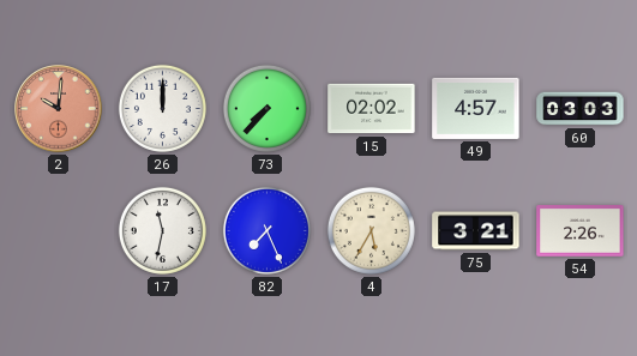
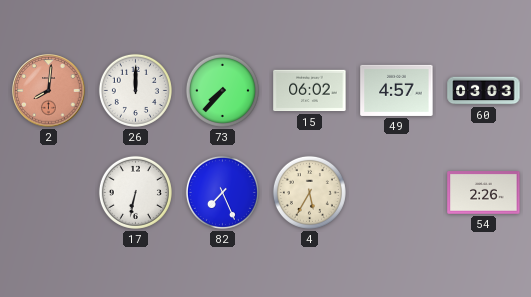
2: 10:01 -> 8:01
15: 02:02 -> 06:02
17: 11:32 -> 6:32
75: 3:21 -> none
